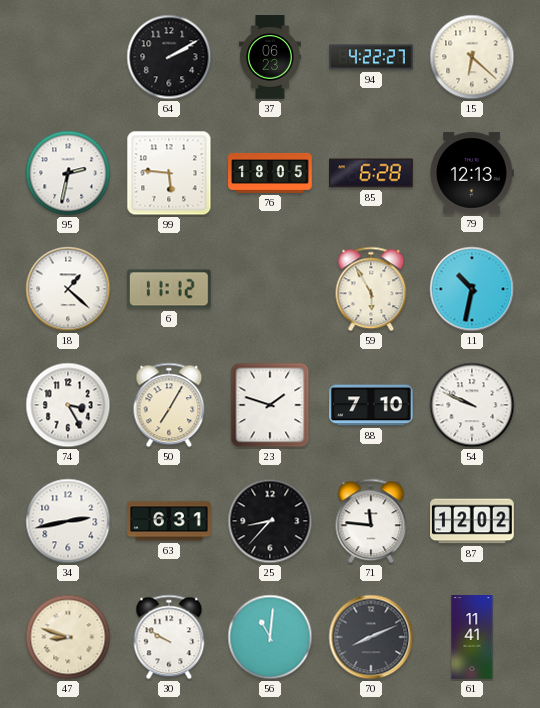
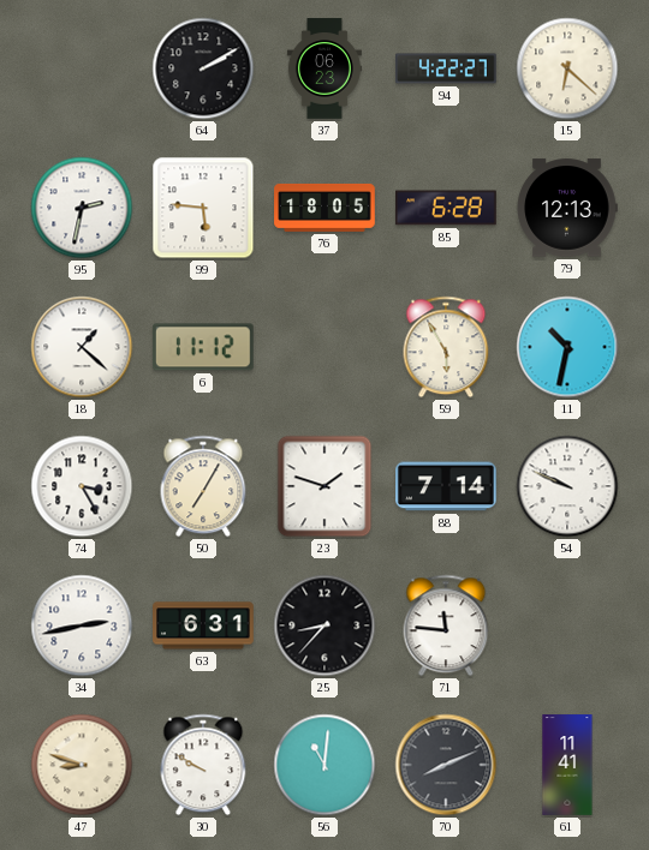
88: 7:10 -> 7:14
87: 12:02 -> none
